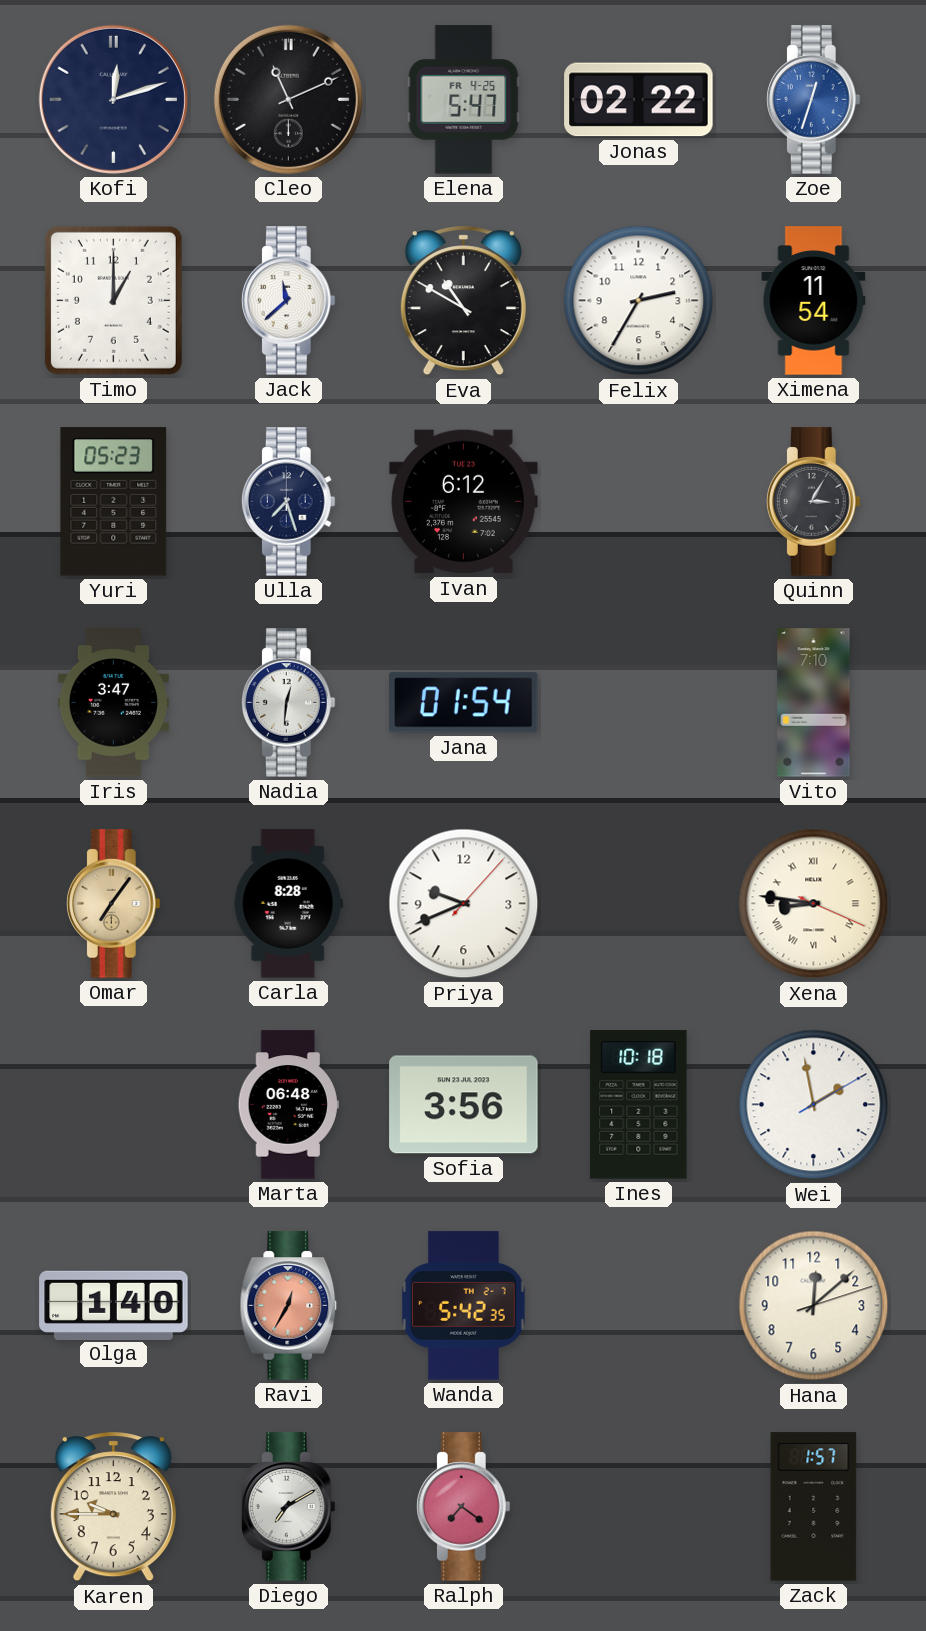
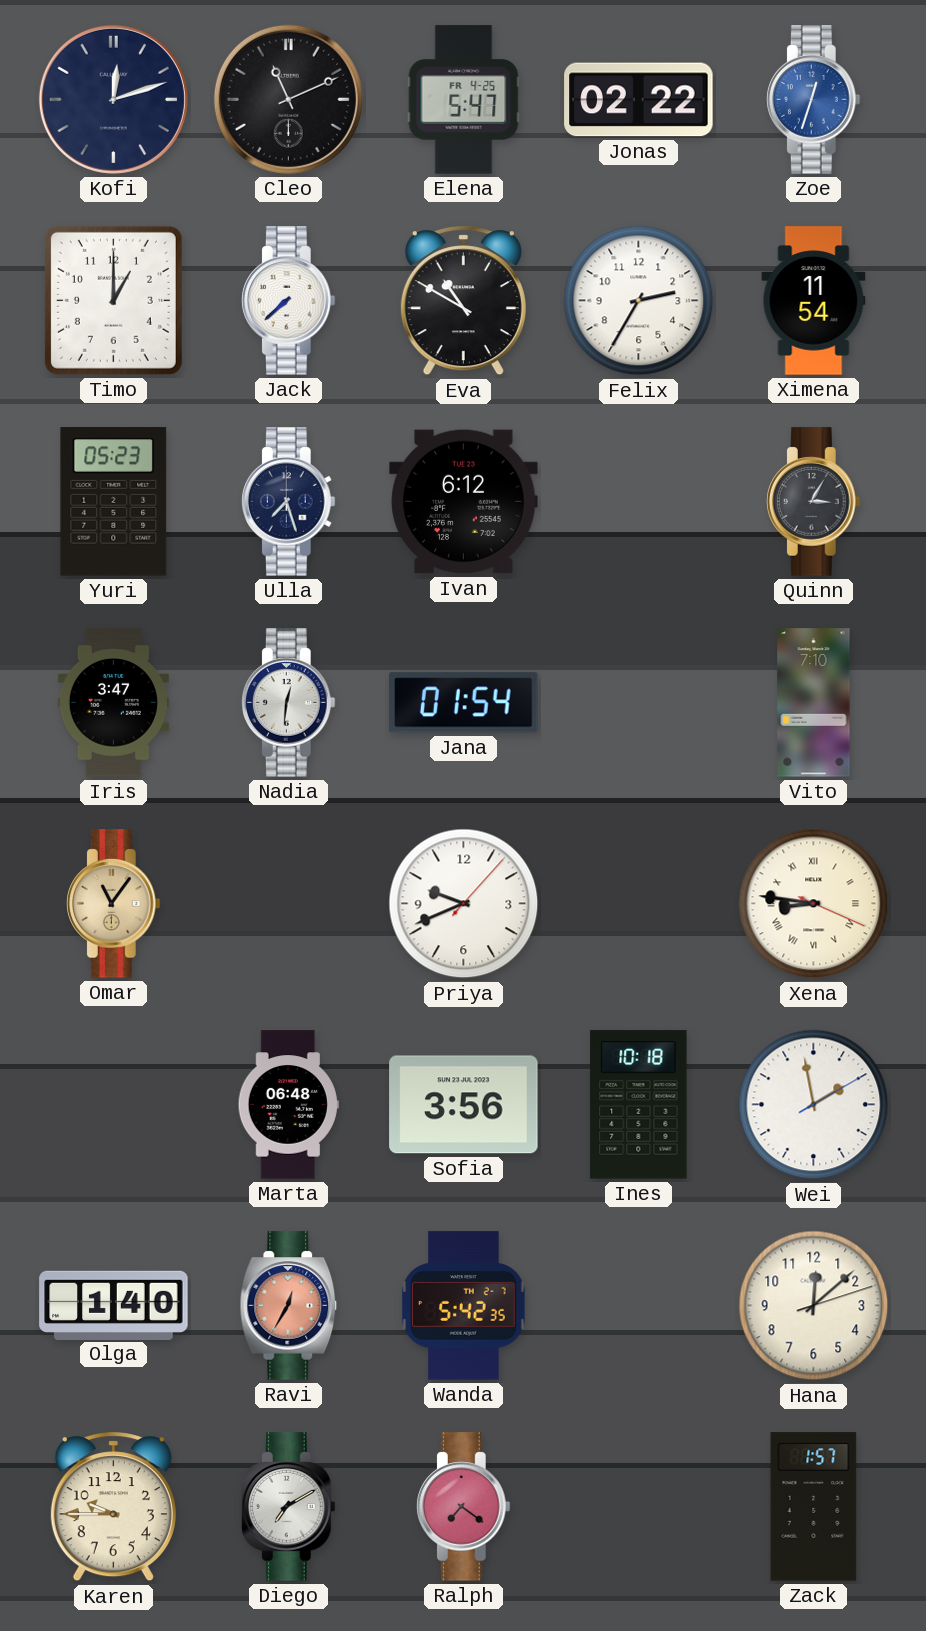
Jack: 11:38 -> 7:38
Omar: 7:06 -> 11:06
Carla: 8:28 -> none
